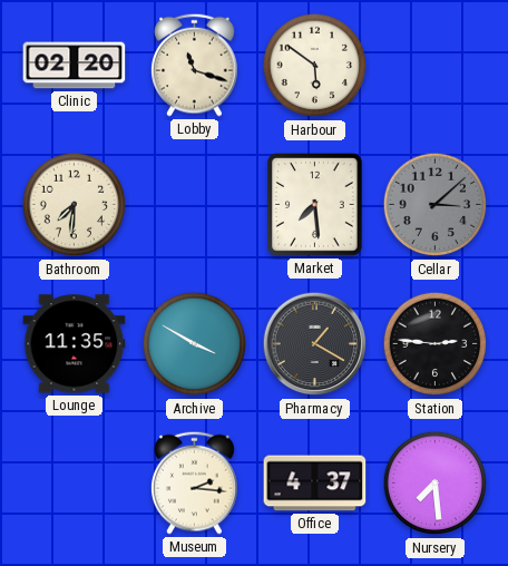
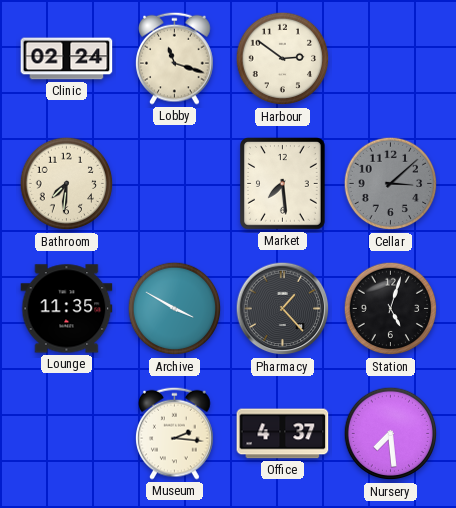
Clinic: 02:20 -> 02:24
Harbour: 5:51 -> 2:51
Pharmacy: 1:20 -> 1:23
Station: 2:46 -> 5:03
